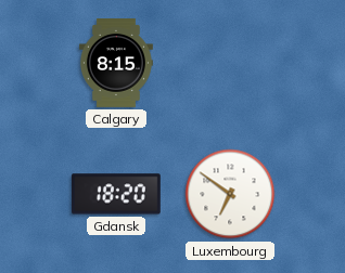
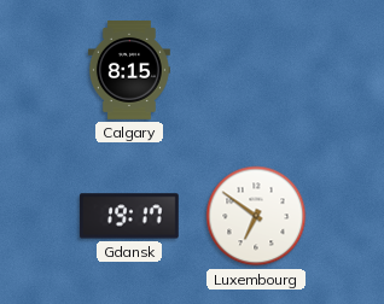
Gdansk: 18:20 -> 19:17
